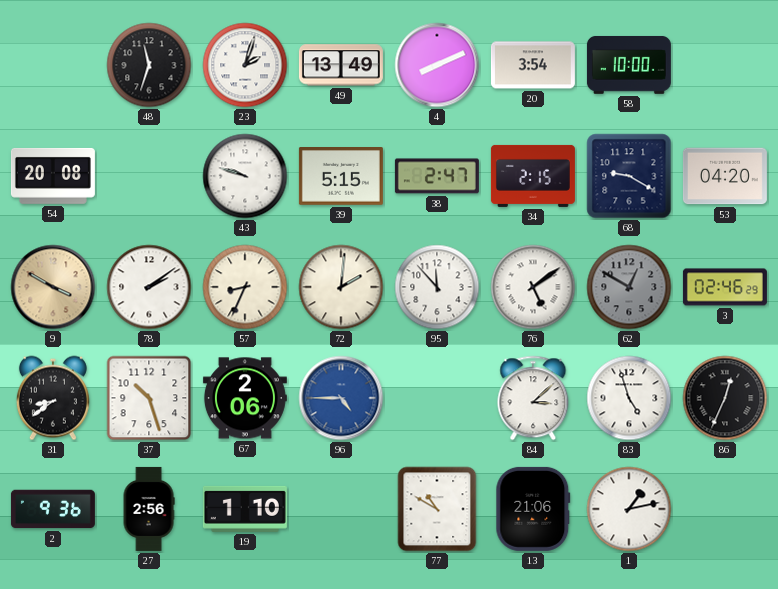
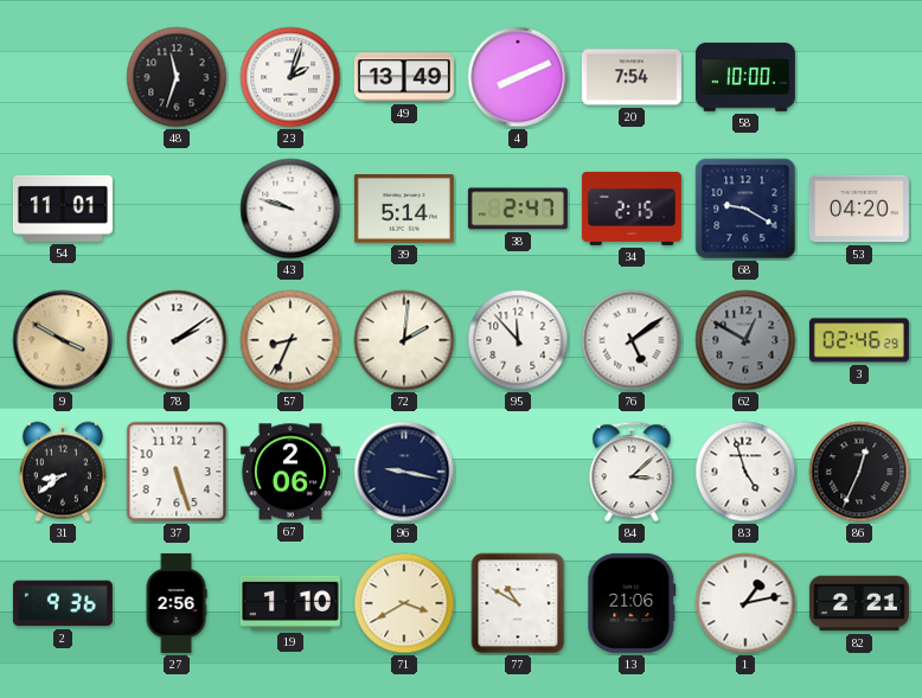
20: 3:54 -> 7:54
54: 20:08 -> 11:01
39: 5:15 -> 5:14
37: 10:27 -> 5:27
96: 4:45 -> 9:17
96 dial: blue -> navy
71: none -> 3:40
82: none -> 2:21
